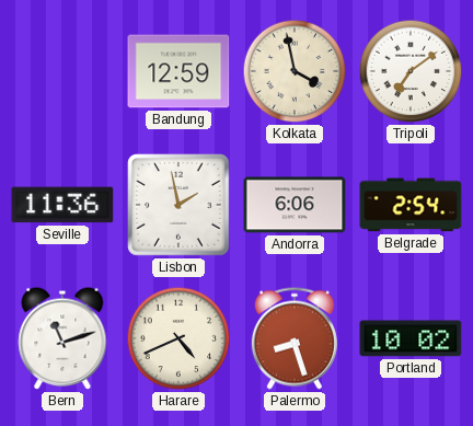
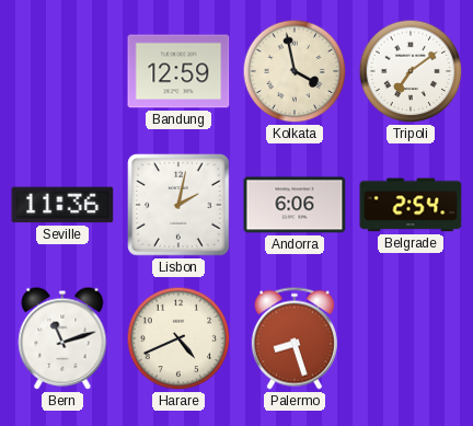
Lisbon: 1:58 -> 2:02
Portland: 10:02 -> none
